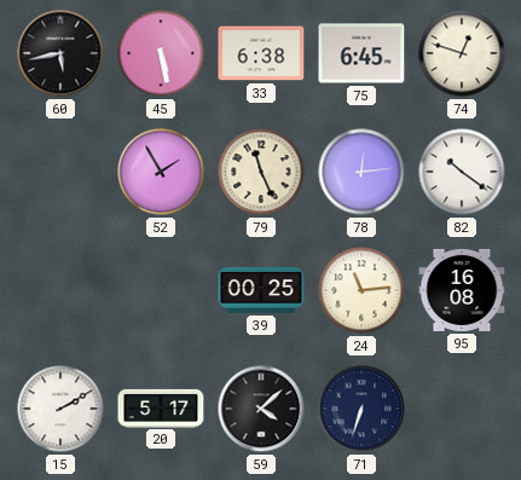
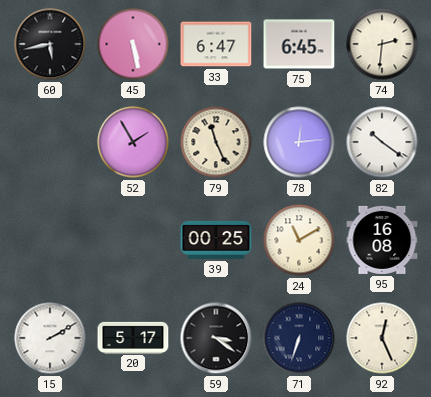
33: 6:38 -> 6:47
74: 12:48 -> 2:31
24: 11:14 -> 11:10
59: 4:08 -> 3:21
92: none -> 12:26
